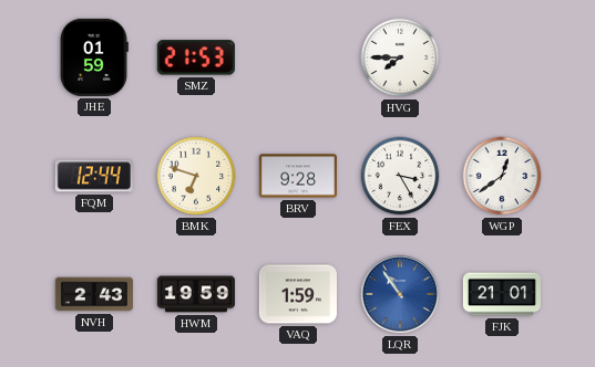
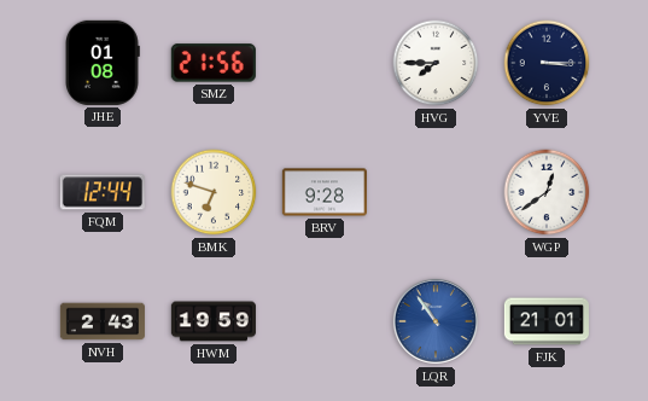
JHE: 01:59 -> 01:08
SMZ: 21:53 -> 21:56
YVE: none -> 3:15
FEX: 3:25 -> none
VAQ: 1:59 -> none
